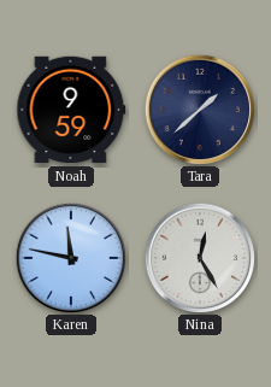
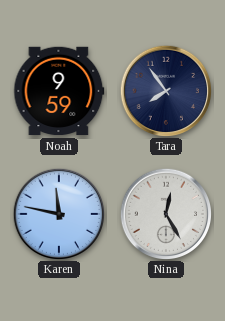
Tara: 1:38 -> 7:54
